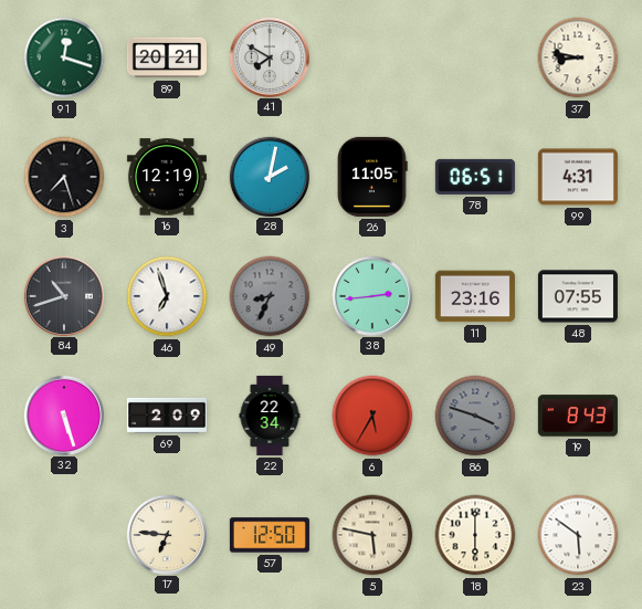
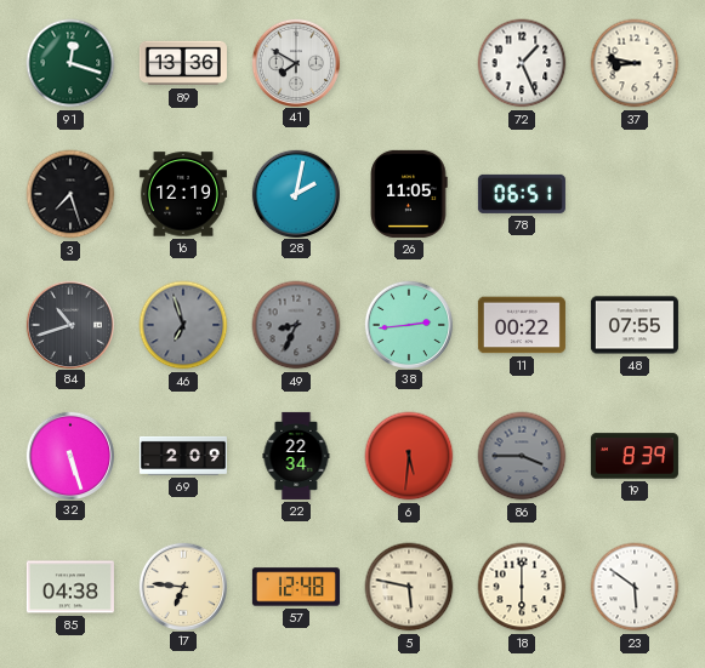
89: 20:21 -> 13:36
72: none -> 1:26
99: 4:31 -> none
46 dial: white -> grey
11: 23:16 -> 00:22
6: 5:35 -> 5:31
86: 3:48 -> 3:45
19: 8:43 -> 8:39
85: none -> 04:38
57: 12:50 -> 12:48
